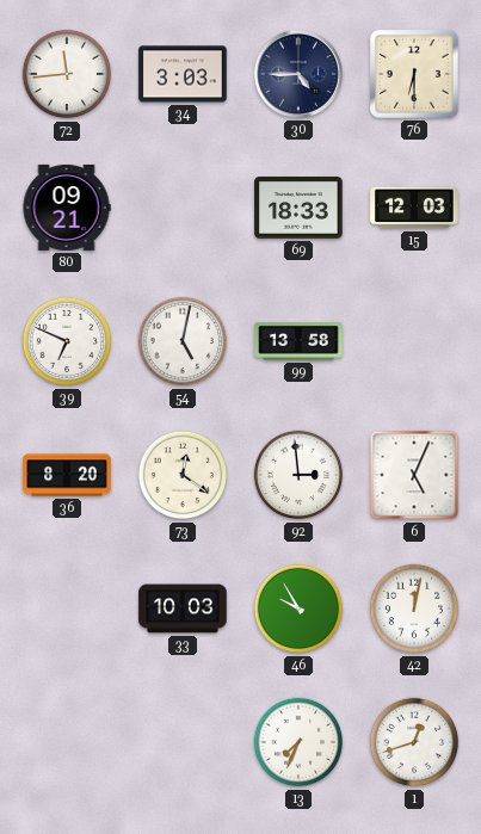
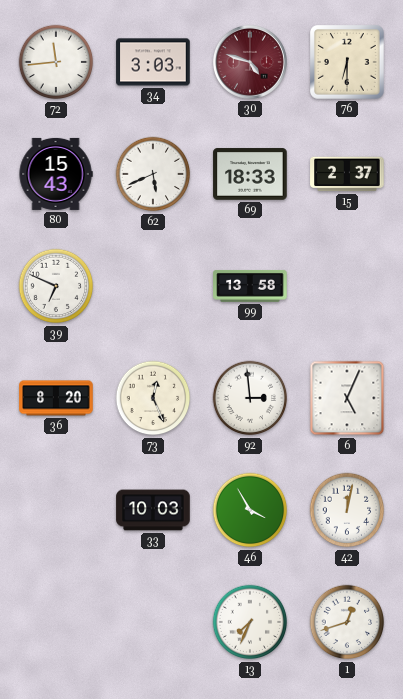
30: 4:45 -> 4:48
30 dial: navy -> burgundy
80: 09:21 -> 15:43
62: none -> 5:41
15: 12:03 -> 2:37
54: 5:02 -> none
73: 12:21 -> 12:26
46: 9:55 -> 3:55
